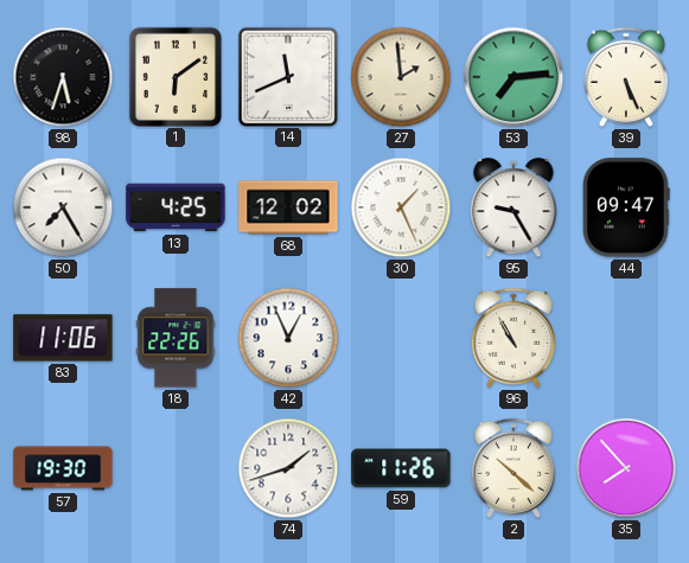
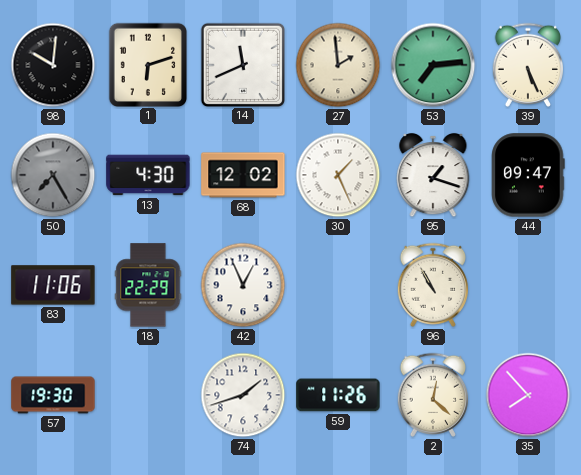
98: 5:33 -> 10:01
1: 6:09 -> 6:12
50 dial: white -> grey
13: 4:25 -> 4:30
95: 9:25 -> 1:18
18: 22:26 -> 22:29
2: 10:22 -> 12:22
